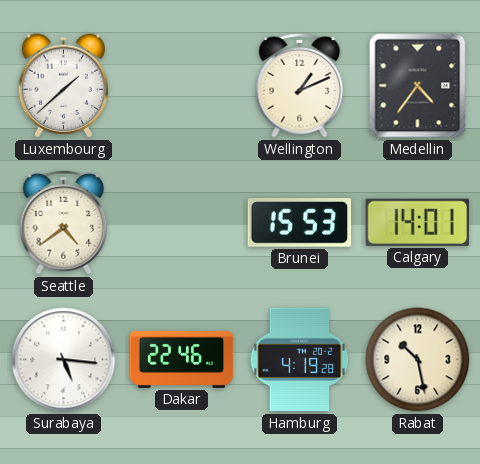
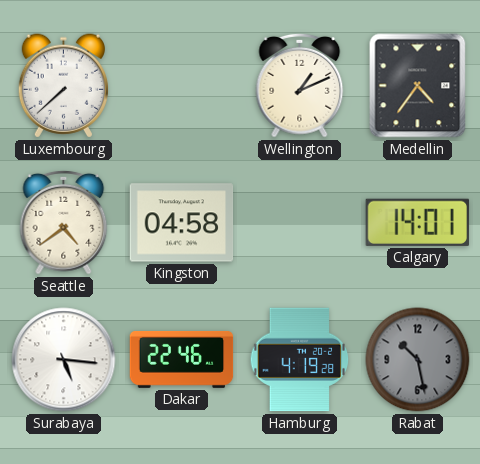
Luxembourg: 1:38 -> 7:38
Kingston: none -> 04:58
Brunei: 15:53 -> none
Rabat dial: cream -> grey
